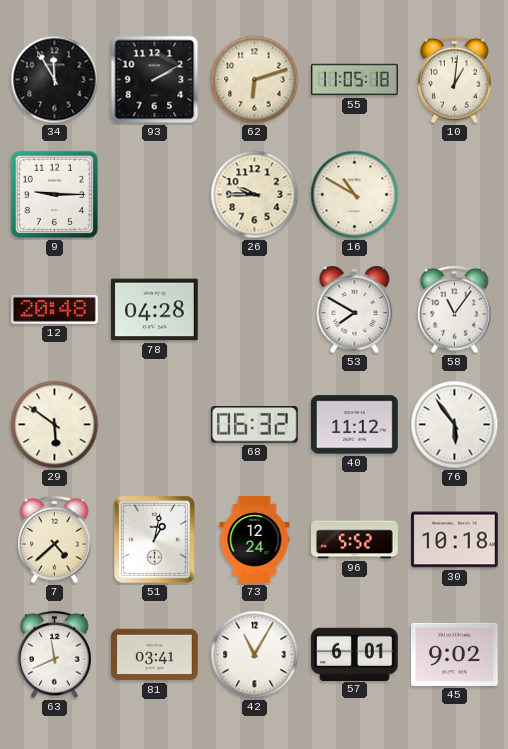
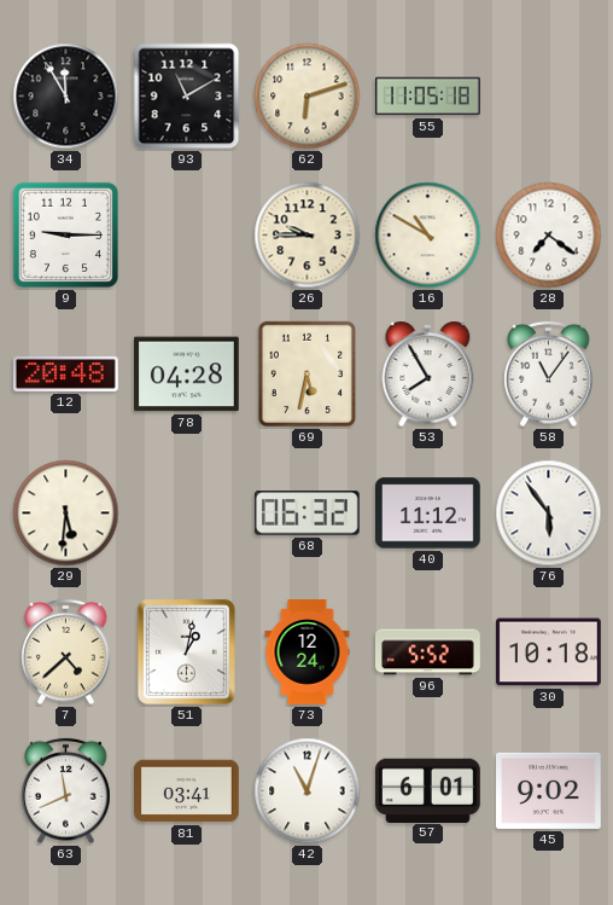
93: 2:10 -> 11:10
10: 1:01 -> none
28: none -> 7:21
69: none -> 5:32
53: 7:50 -> 7:55
29: 5:51 -> 5:31
42: 11:05 -> 11:03
